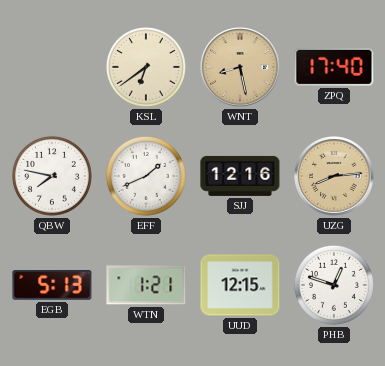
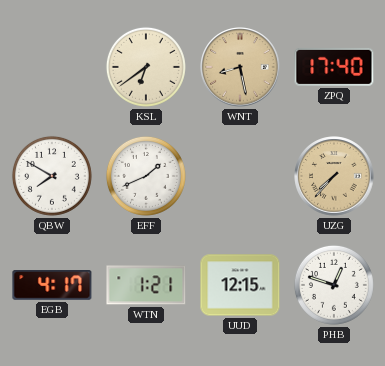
QBW: 7:47 -> 7:50
SJJ: 12:16 -> none
UZG: 8:14 -> 7:37
EGB: 5:13 -> 4:17
